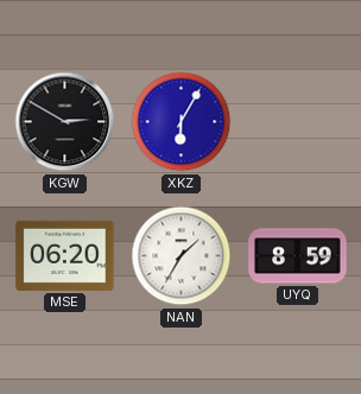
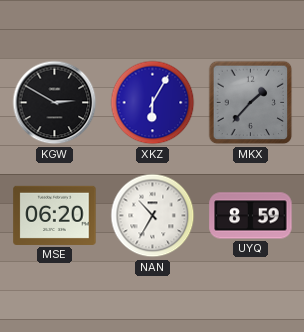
MKX: none -> 1:37
NAN: 1:35 -> 10:35
